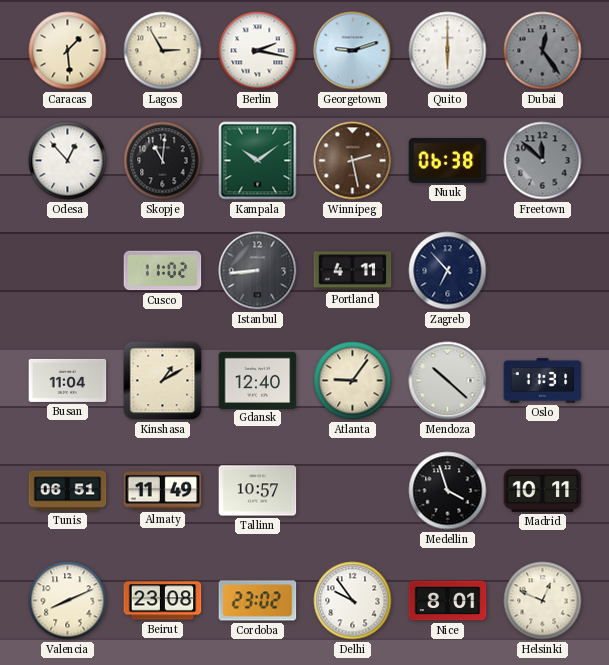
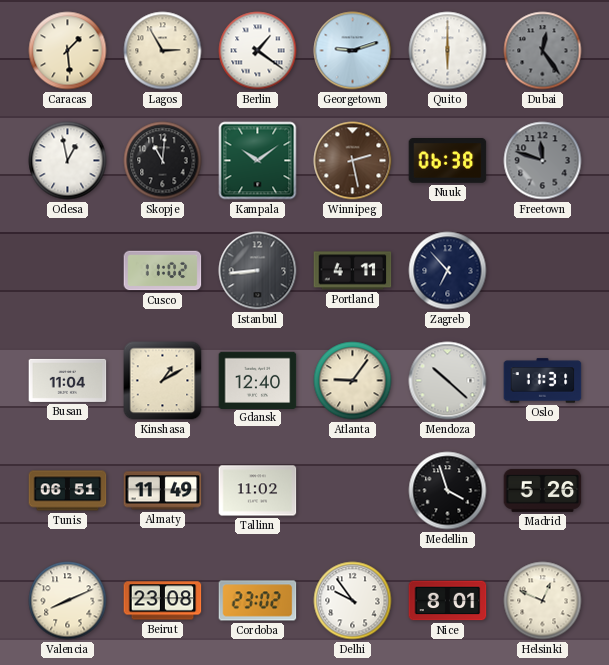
Berlin: 2:17 -> 1:21
Odesa: 12:53 -> 12:58
Freetown: 11:52 -> 11:48
Tallinn: 10:57 -> 11:02
Madrid: 10:11 -> 5:26
